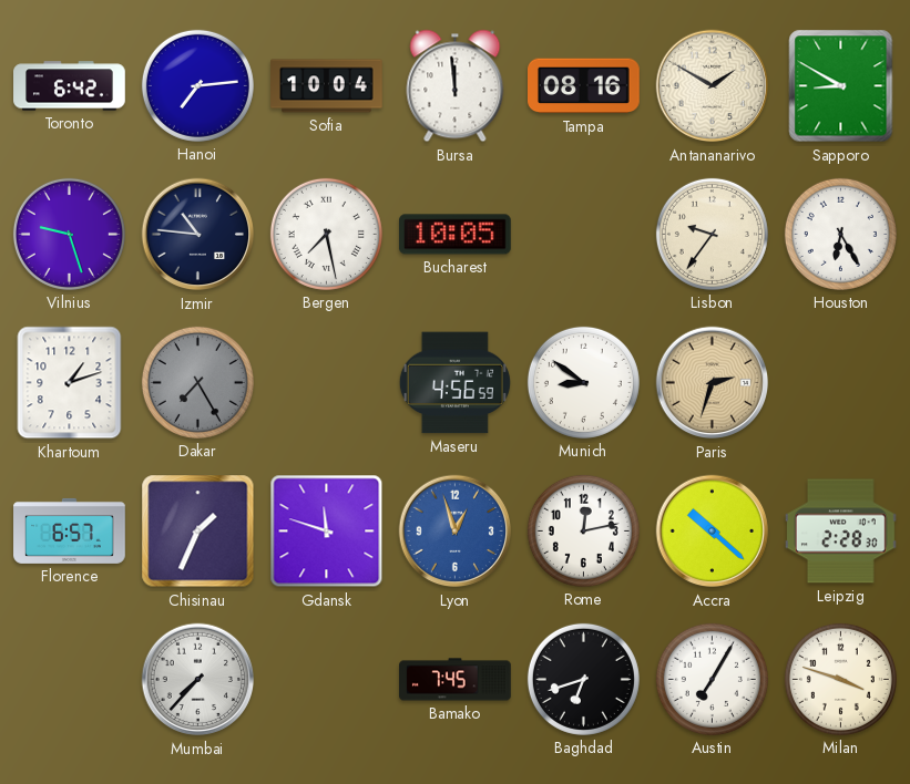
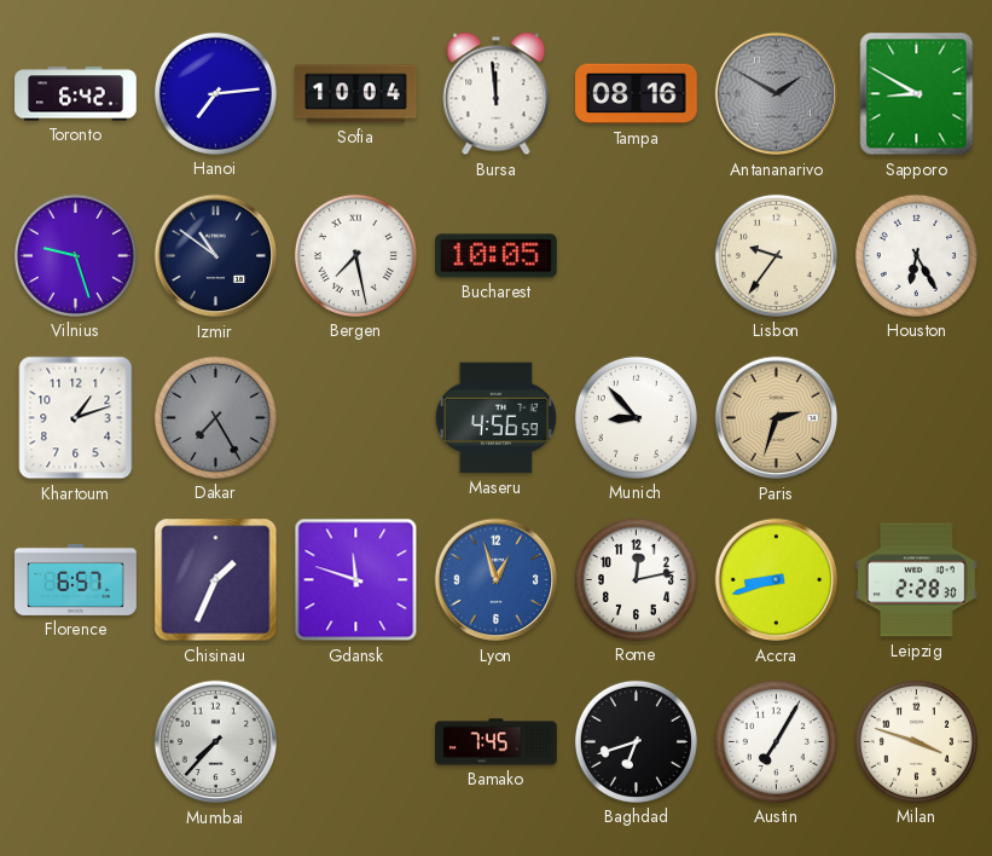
Antananarivo dial: cream -> grey
Izmir: 10:46 -> 10:51
Munich: 8:51 -> 8:53
Accra: 10:22 -> 8:42
